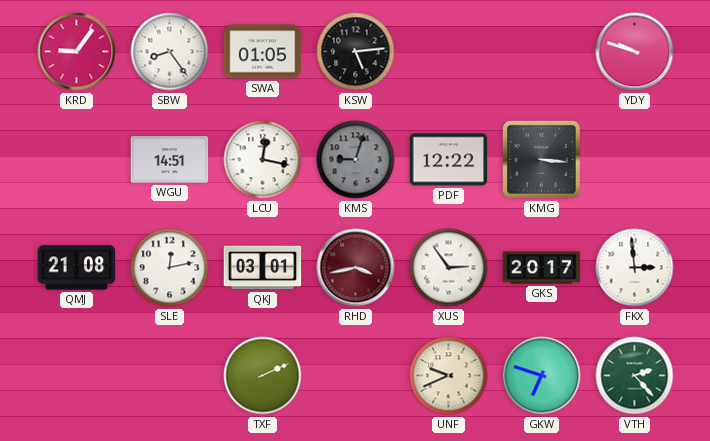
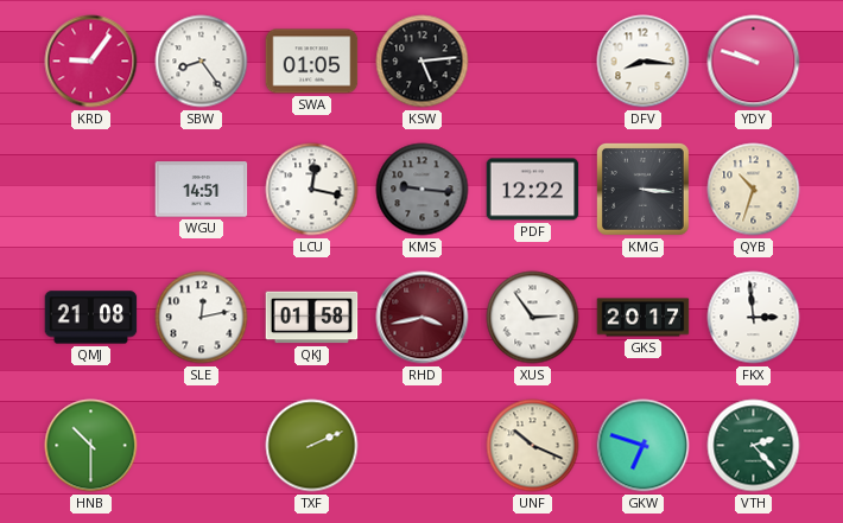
DFV: none -> 8:16
KMS: 9:03 -> 9:16
QYB: none -> 10:33
QKJ: 03:01 -> 01:58
HNB: none -> 10:30
UNF: 9:41 -> 10:19
